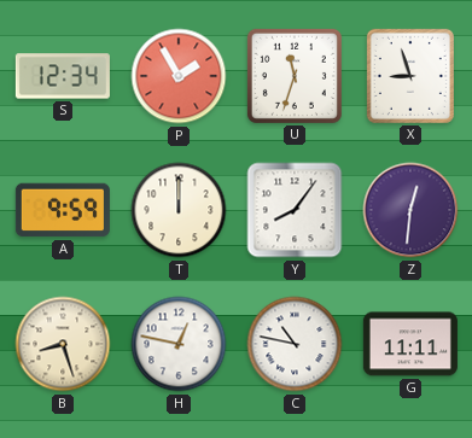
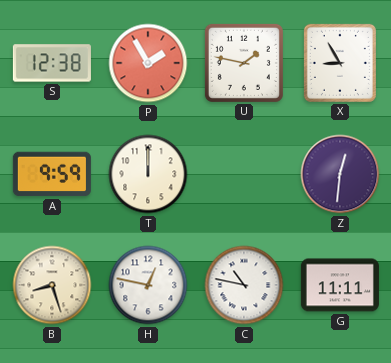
S: 12:34 -> 12:38
U: 11:33 -> 1:47
X: 8:57 -> 8:55
Y: 8:06 -> none
